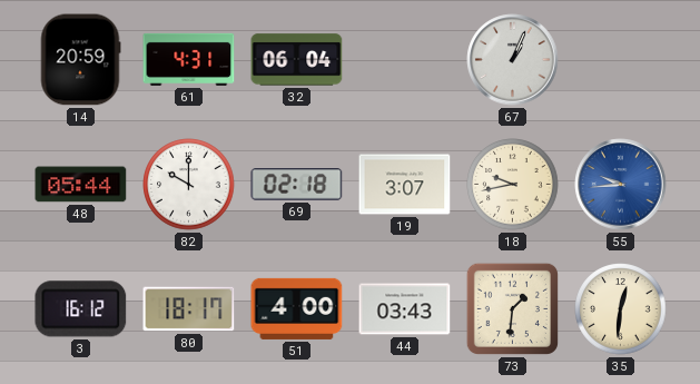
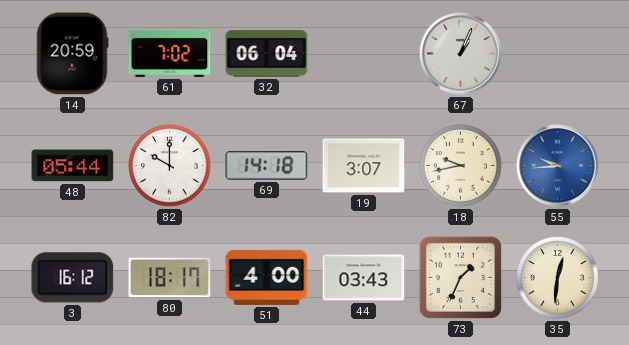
61: 4:31 -> 7:02
69: 02:18 -> 14:18
73: 1:31 -> 1:34
